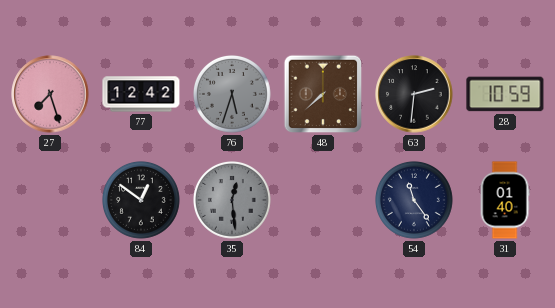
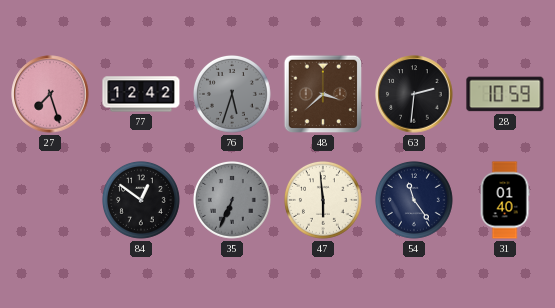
48: 7:38 -> 3:38
35: 12:29 -> 6:34
47: none -> 5:59
